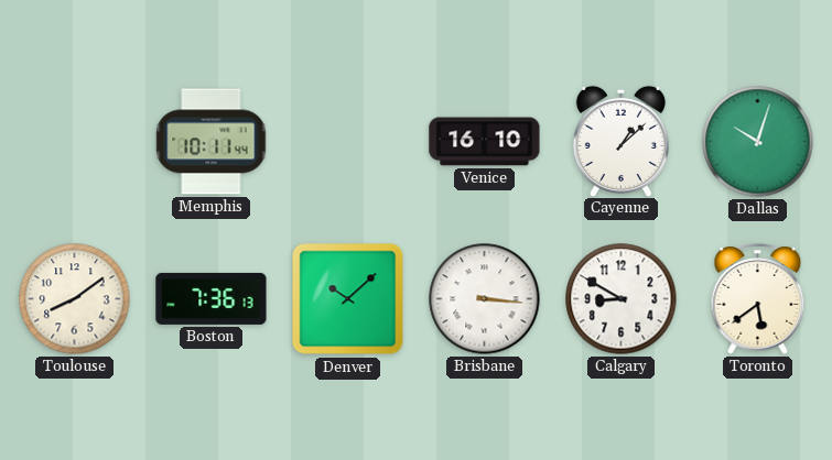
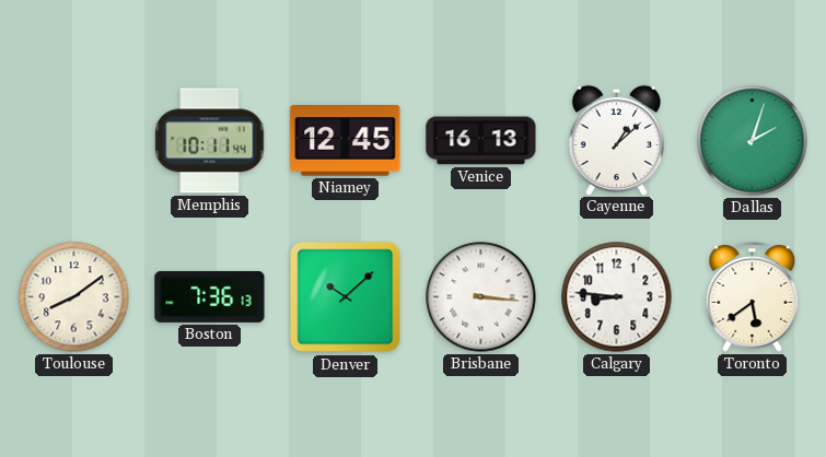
Niamey: none -> 12:45
Venice: 16:10 -> 16:13
Dallas: 10:03 -> 2:03
Calgary: 8:50 -> 8:46
